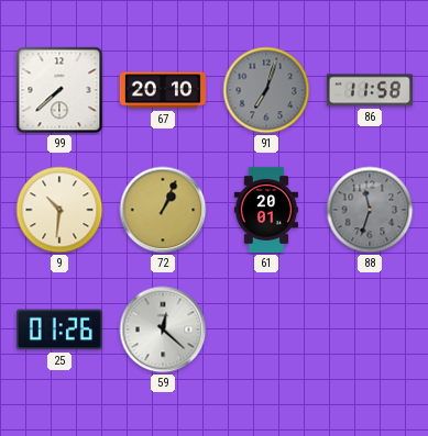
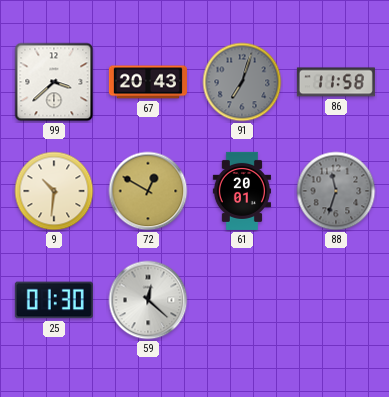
99: 7:38 -> 3:38
67: 20:10 -> 20:43
72: 1:04 -> 12:50
25: 01:26 -> 01:30
